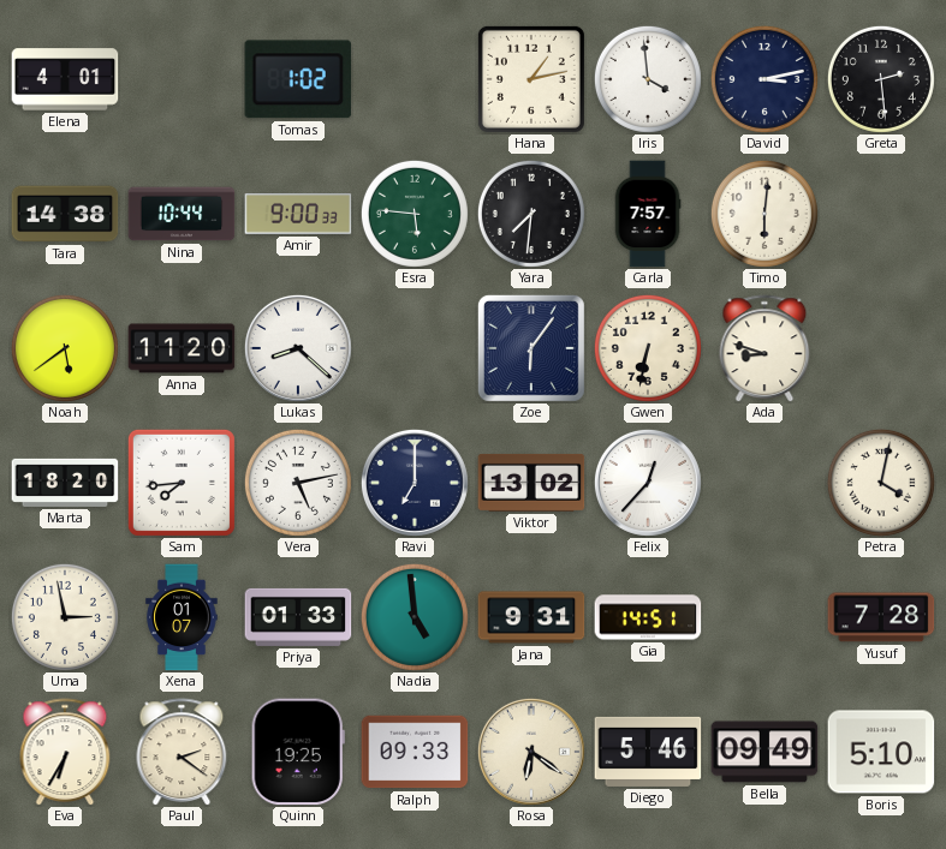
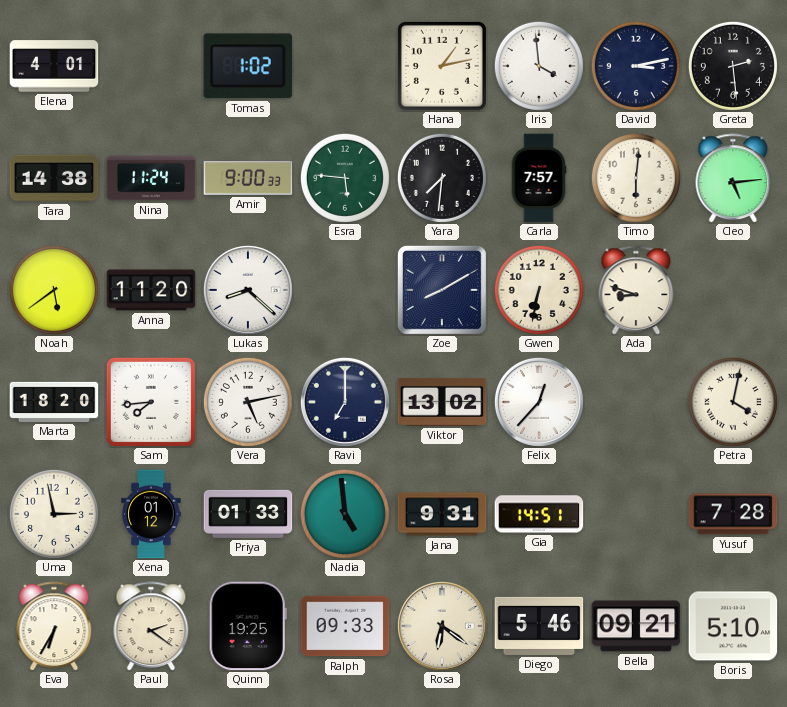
Nina: 10:44 -> 11:24
Cleo: none -> 5:14
Zoe: 6:06 -> 8:10
Xena: 01:07 -> 01:12
Bella: 09:49 -> 09:21
